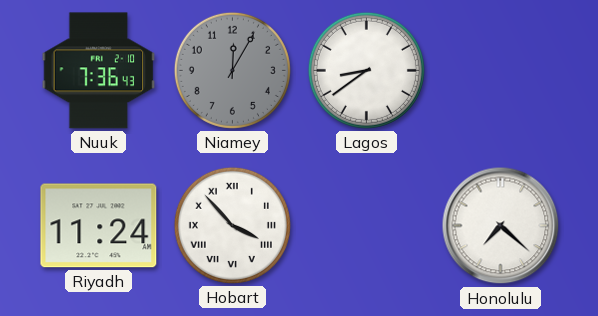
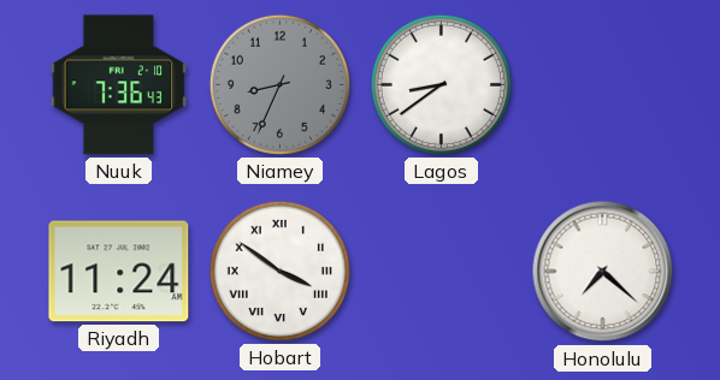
Niamey: 12:05 -> 8:34
Hobart: 3:53 -> 3:51
